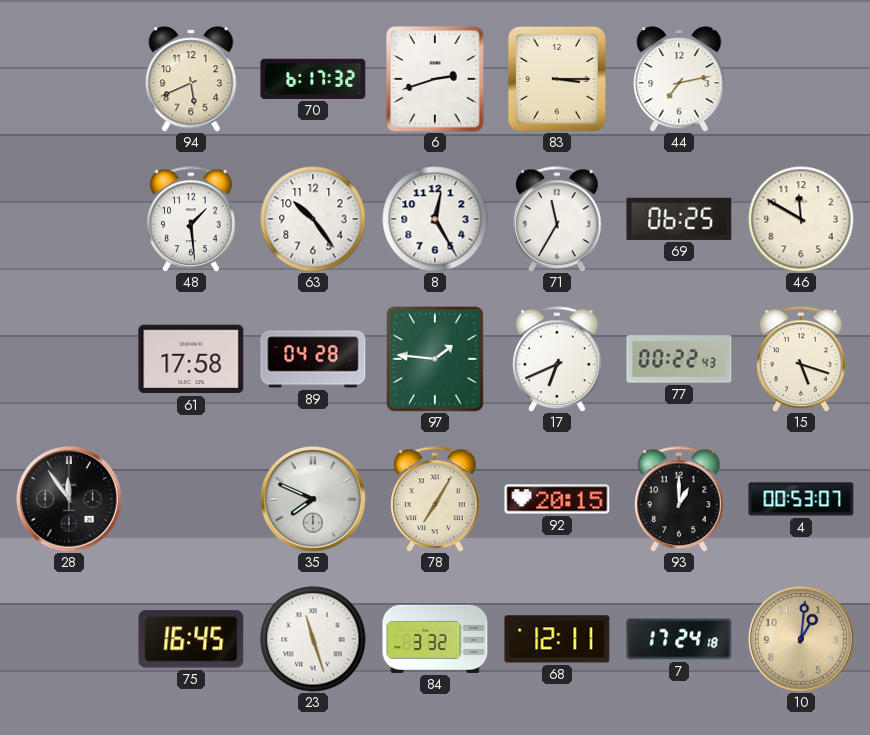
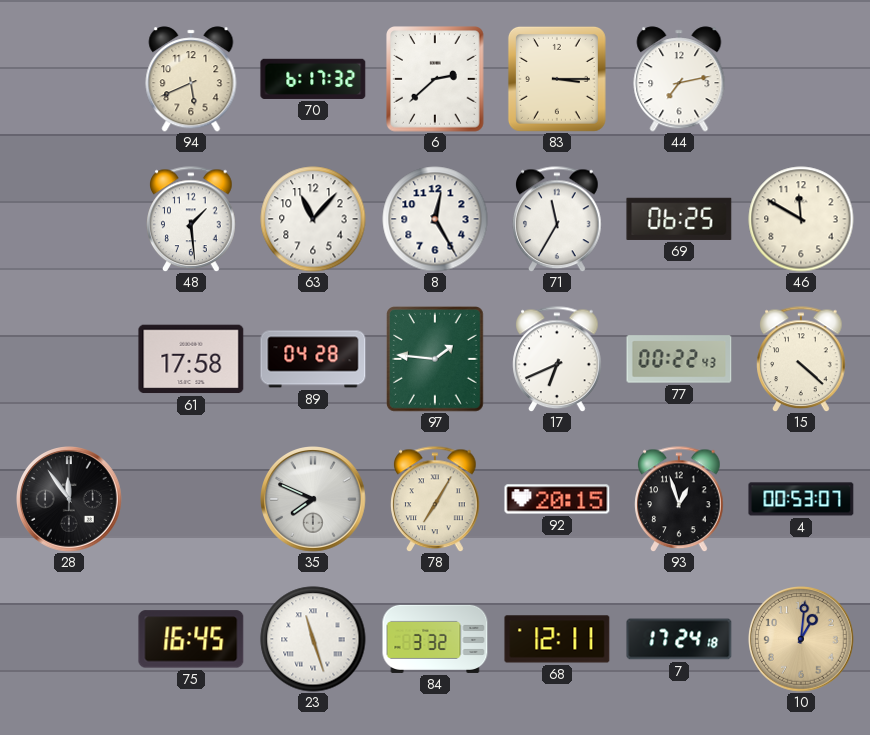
6: 2:42 -> 2:38
63: 10:24 -> 11:07
15: 5:18 -> 4:22
93: 1:00 -> 12:57
